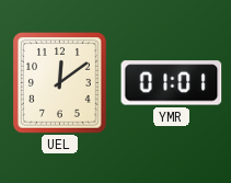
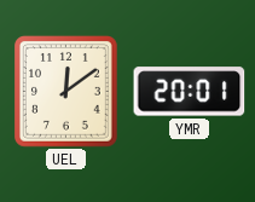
YMR: 01:01 -> 20:01
